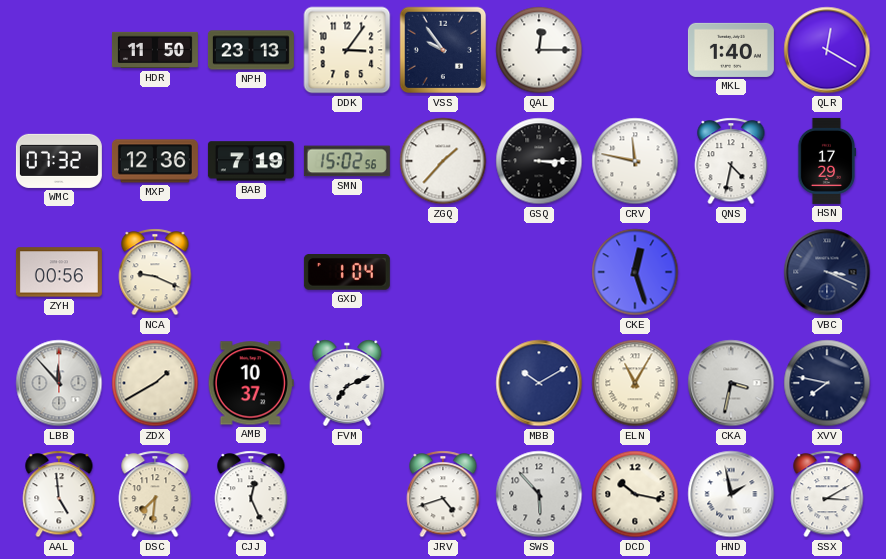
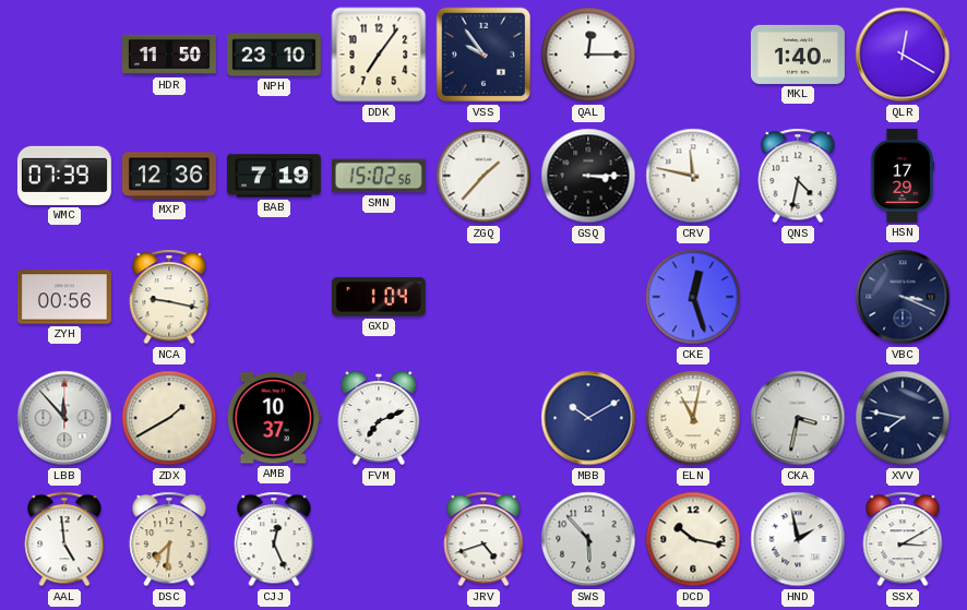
NPH: 23:13 -> 23:10
DDK: 3:06 -> 7:06
WMC: 07:32 -> 07:39
NCA: 9:19 -> 9:17
ELN: 11:05 -> 11:02
